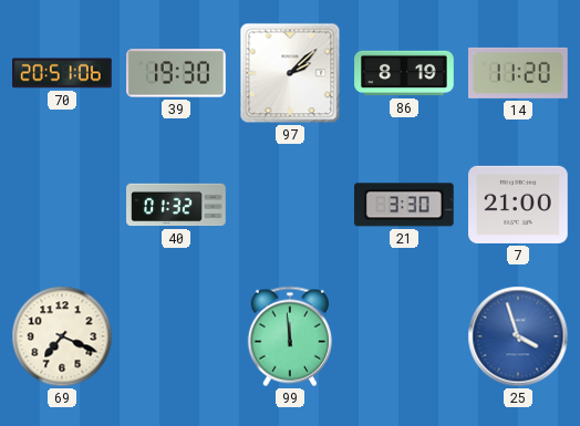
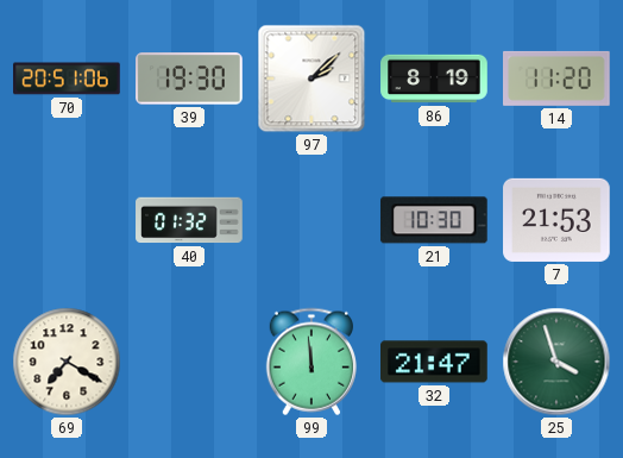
21: 3:30 -> 10:30
7: 21:00 -> 21:53
69: 7:19 -> 7:20
32: none -> 21:47
25 dial: blue -> green
